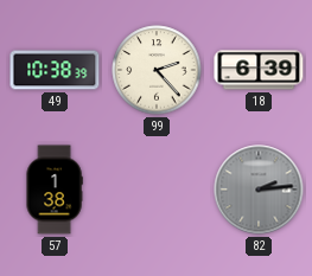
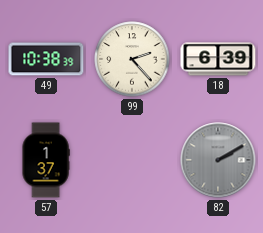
57: 1:38 -> 1:37
82: 2:14 -> 2:10
